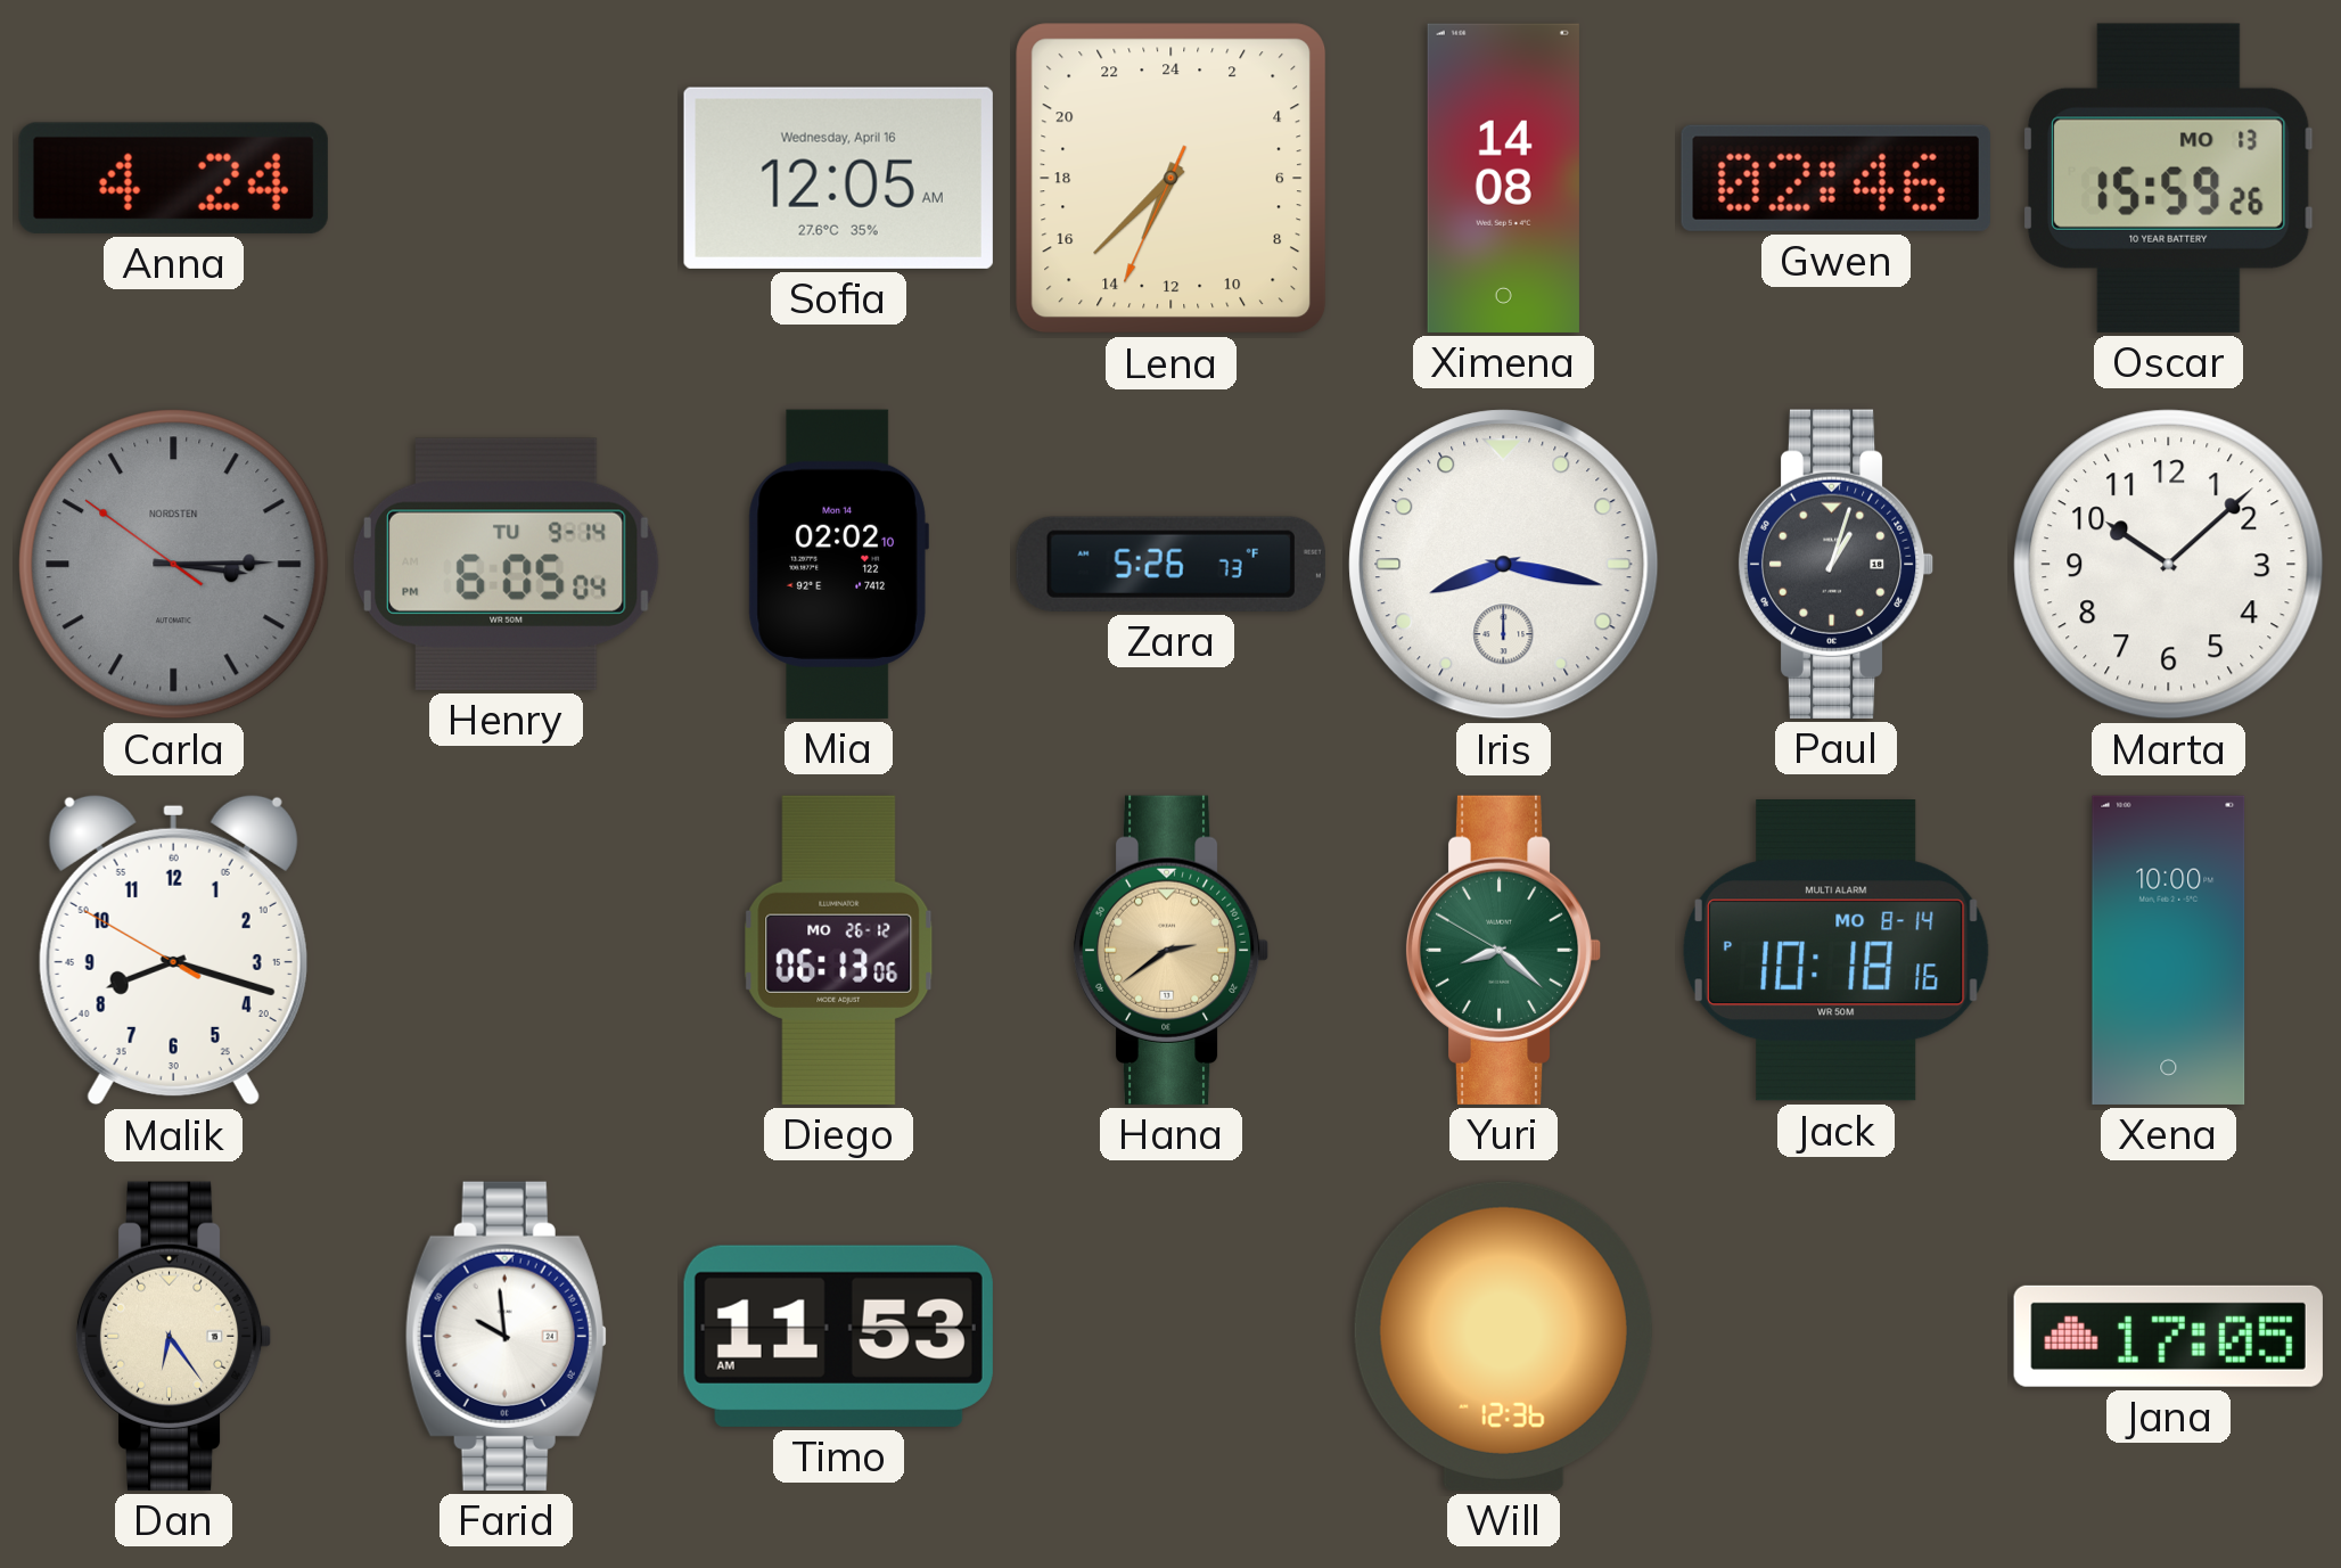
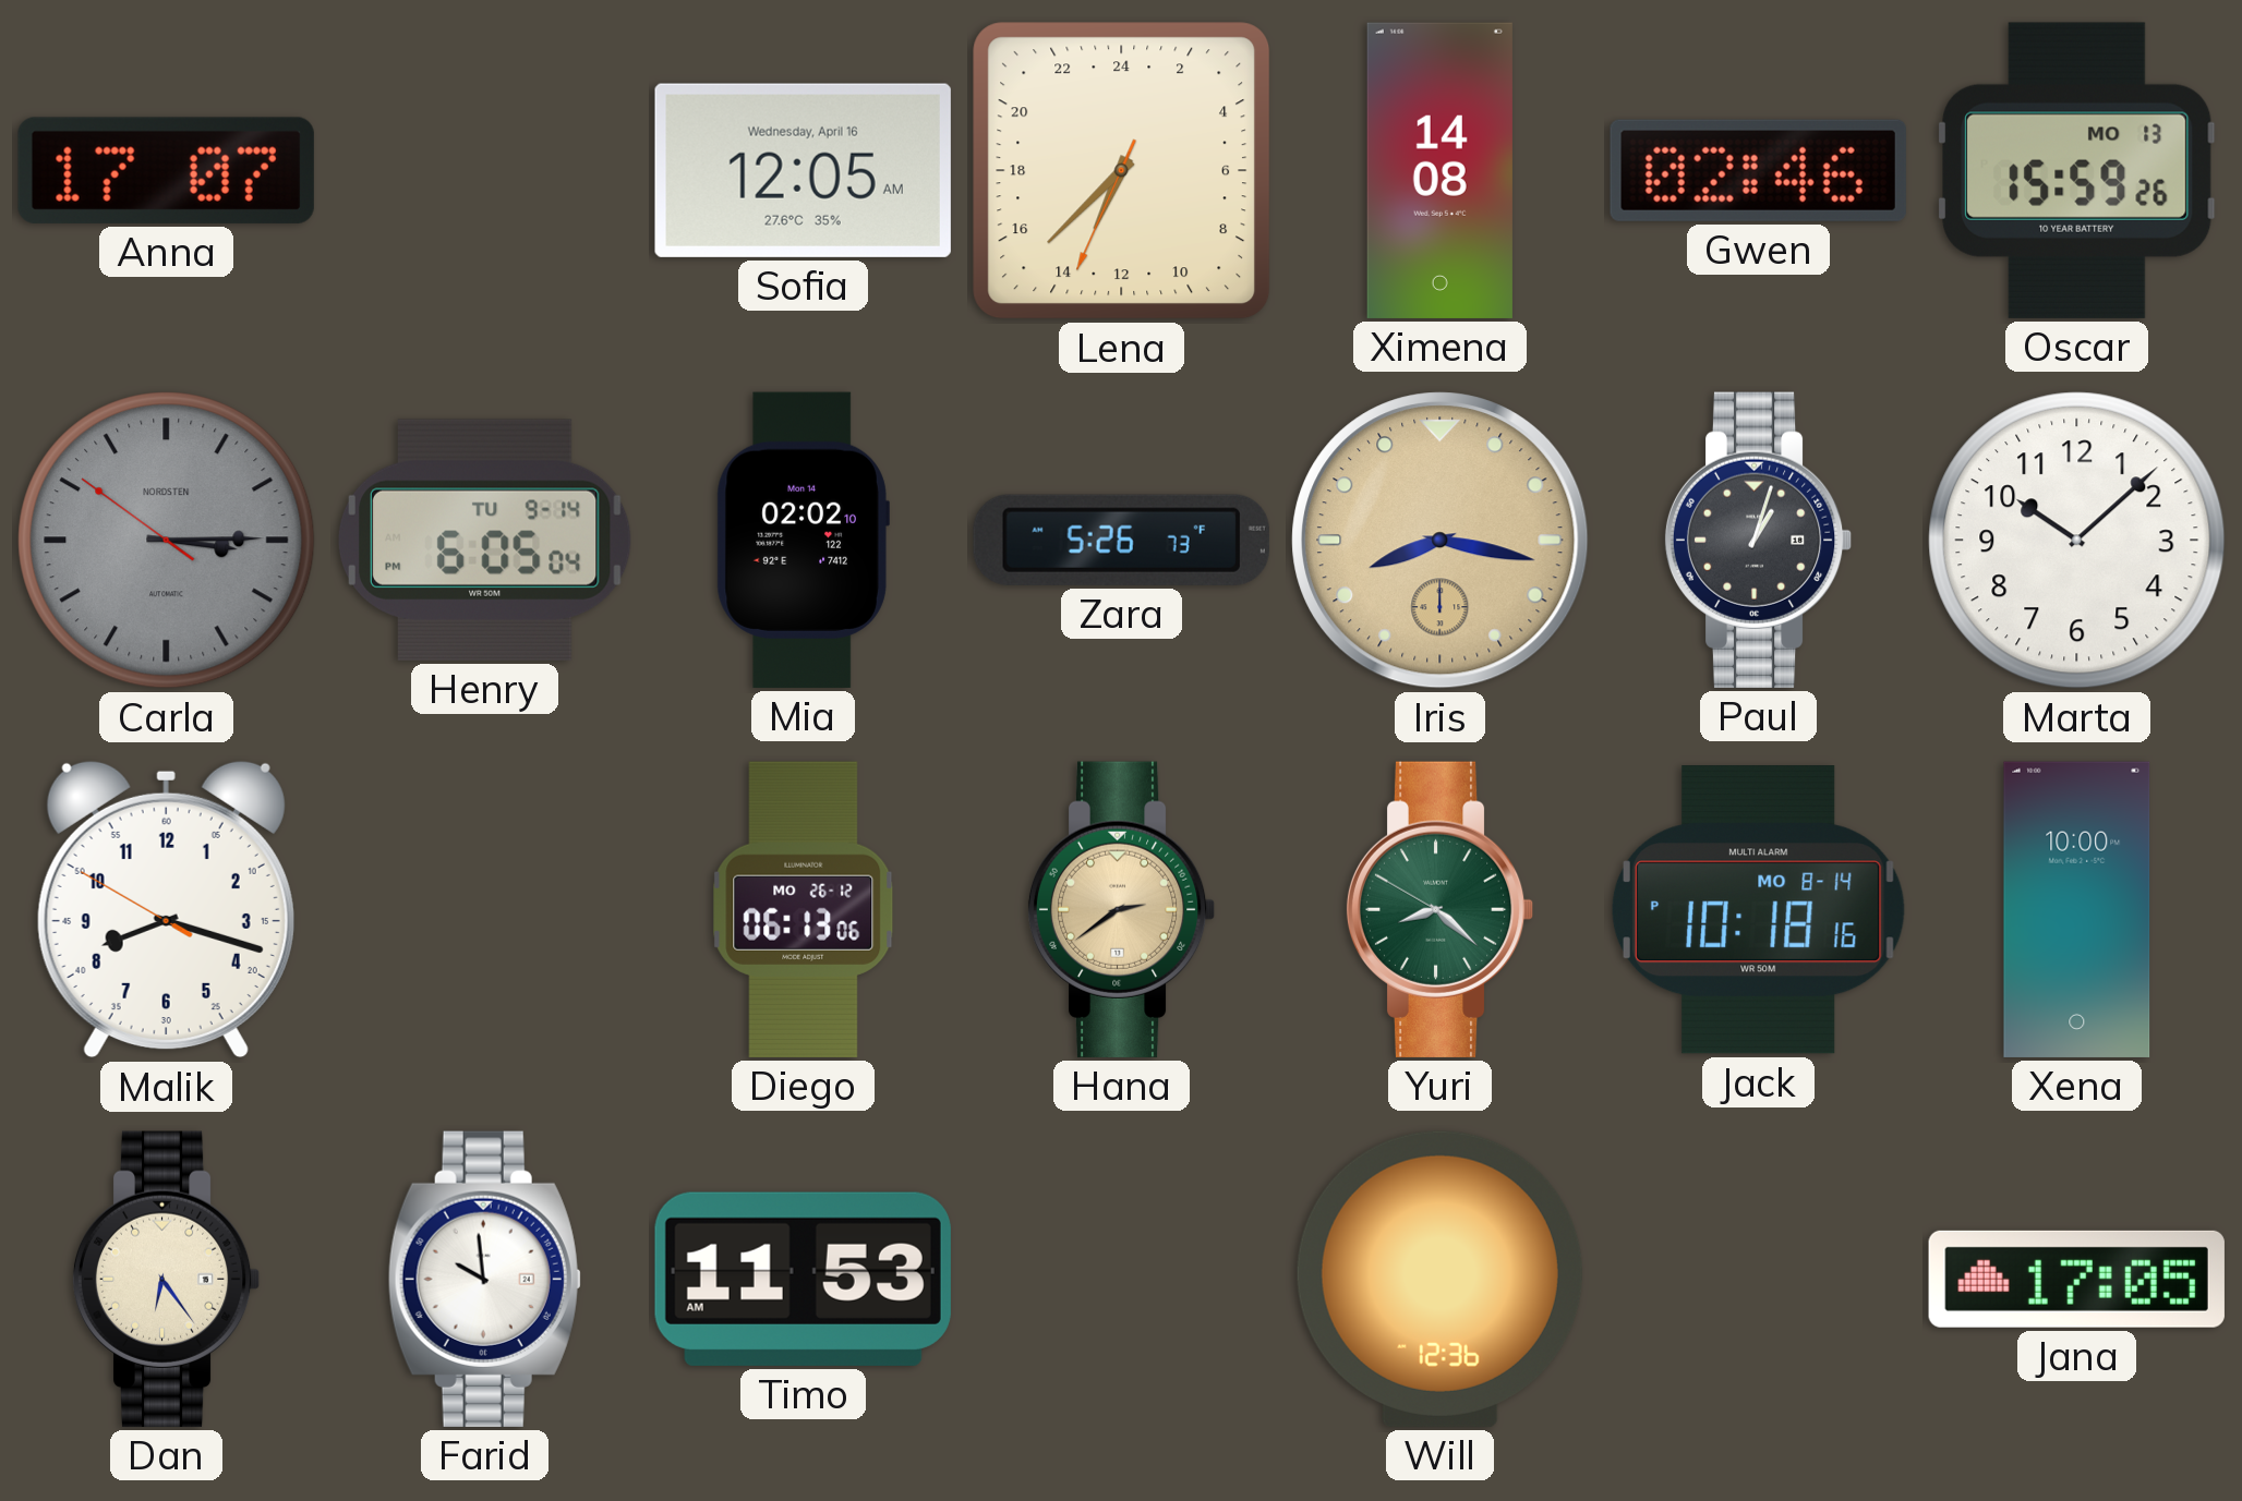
Anna: 4:24 -> 17:07
Iris dial: white -> champagne
